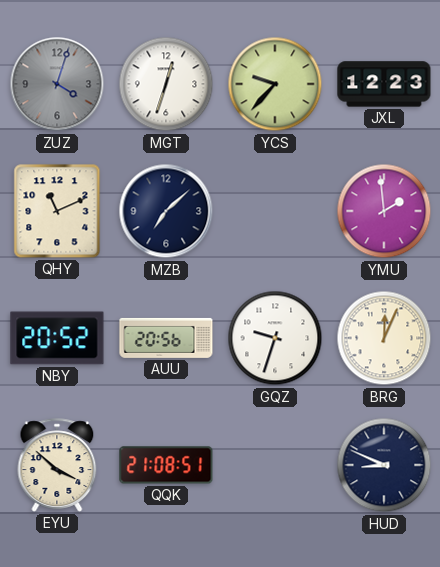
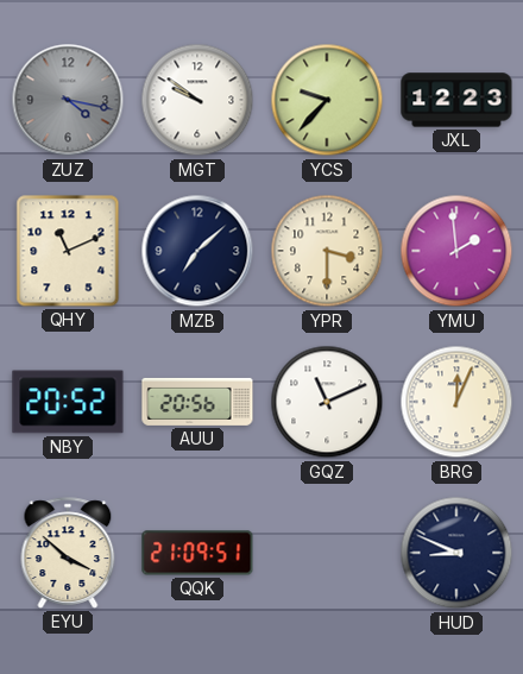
ZUZ: 4:03 -> 4:17
MGT: 12:33 -> 9:51
YPR: none -> 3:30
GQZ: 9:33 -> 11:11
QQK: 21:08 -> 21:09
